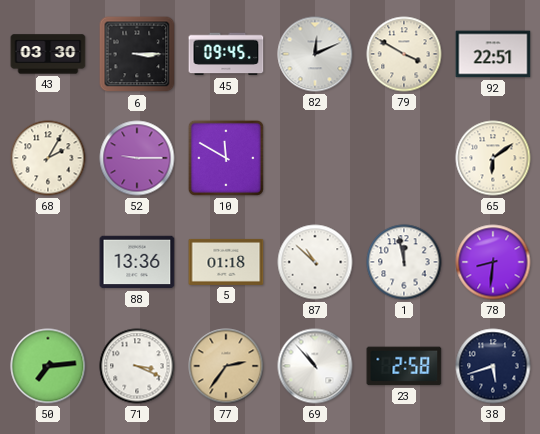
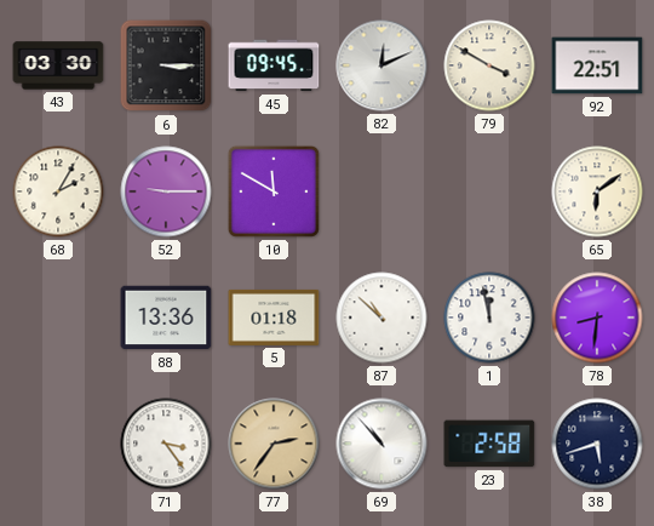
50: 7:14 -> none
71: 3:19 -> 3:24
